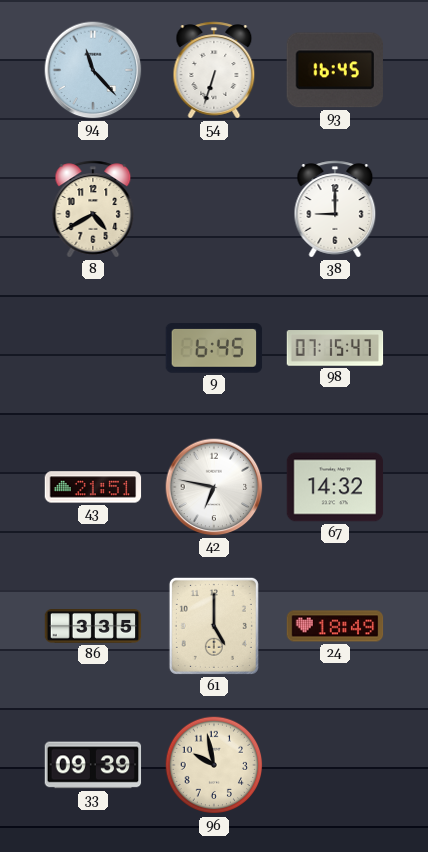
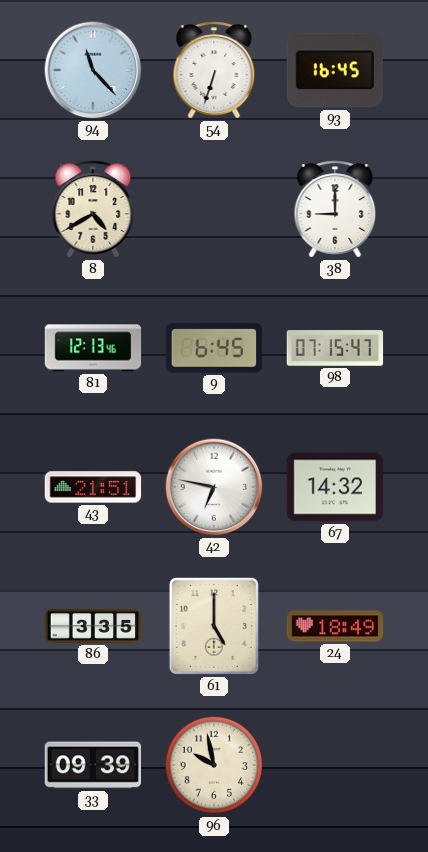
81: none -> 12:13
